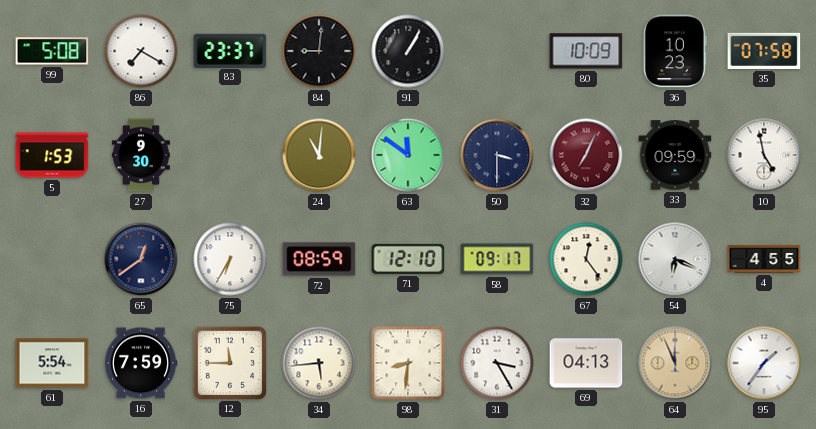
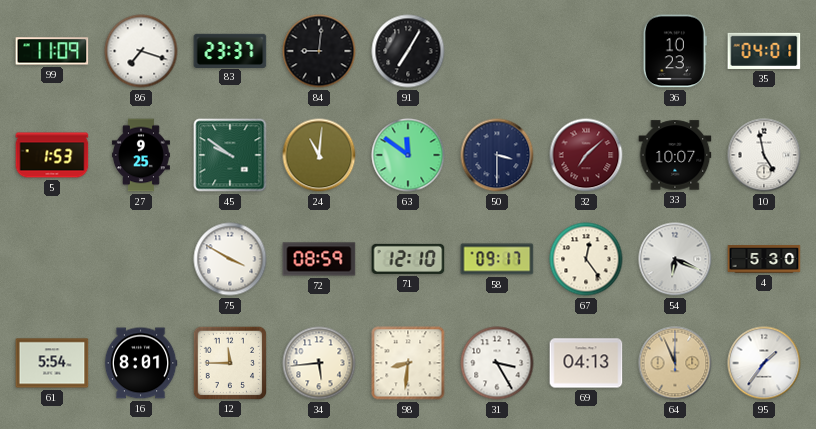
99: 5:08 -> 11:09
86: 7:20 -> 7:18
91: 1:05 -> 7:05
80: 10:09 -> none
35: 07:58 -> 04:01
27: 9:30 -> 9:25
45: none -> 9:51
32: 7:04 -> 7:08
33: 09:59 -> 10:07
65: 12:39 -> none
75: 6:35 -> 3:50
4: 4:55 -> 5:30
16: 7:59 -> 8:01
